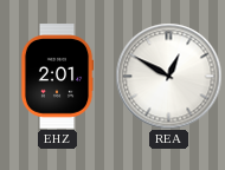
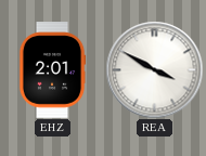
REA: 12:50 -> 3:50
